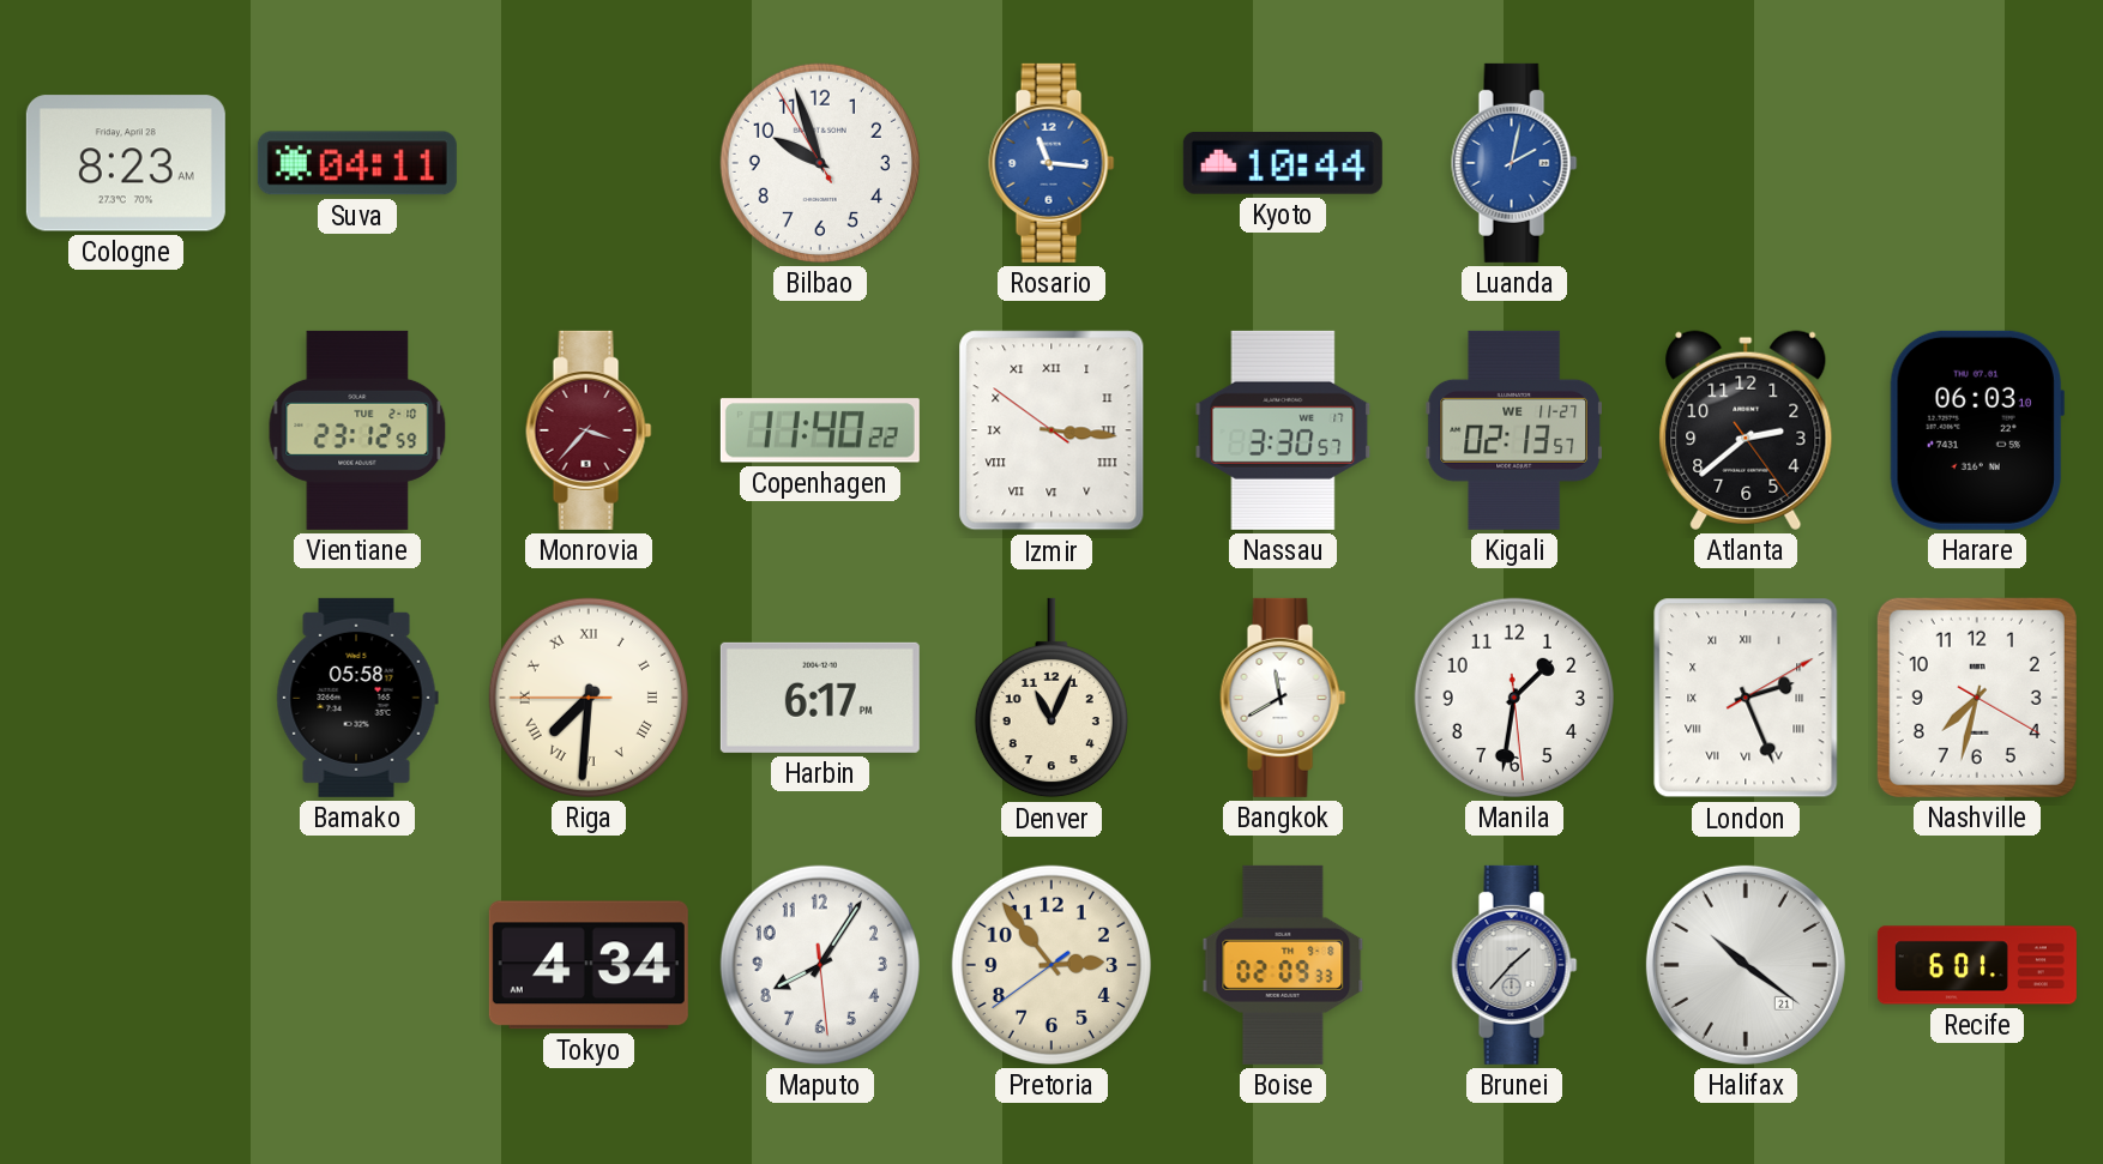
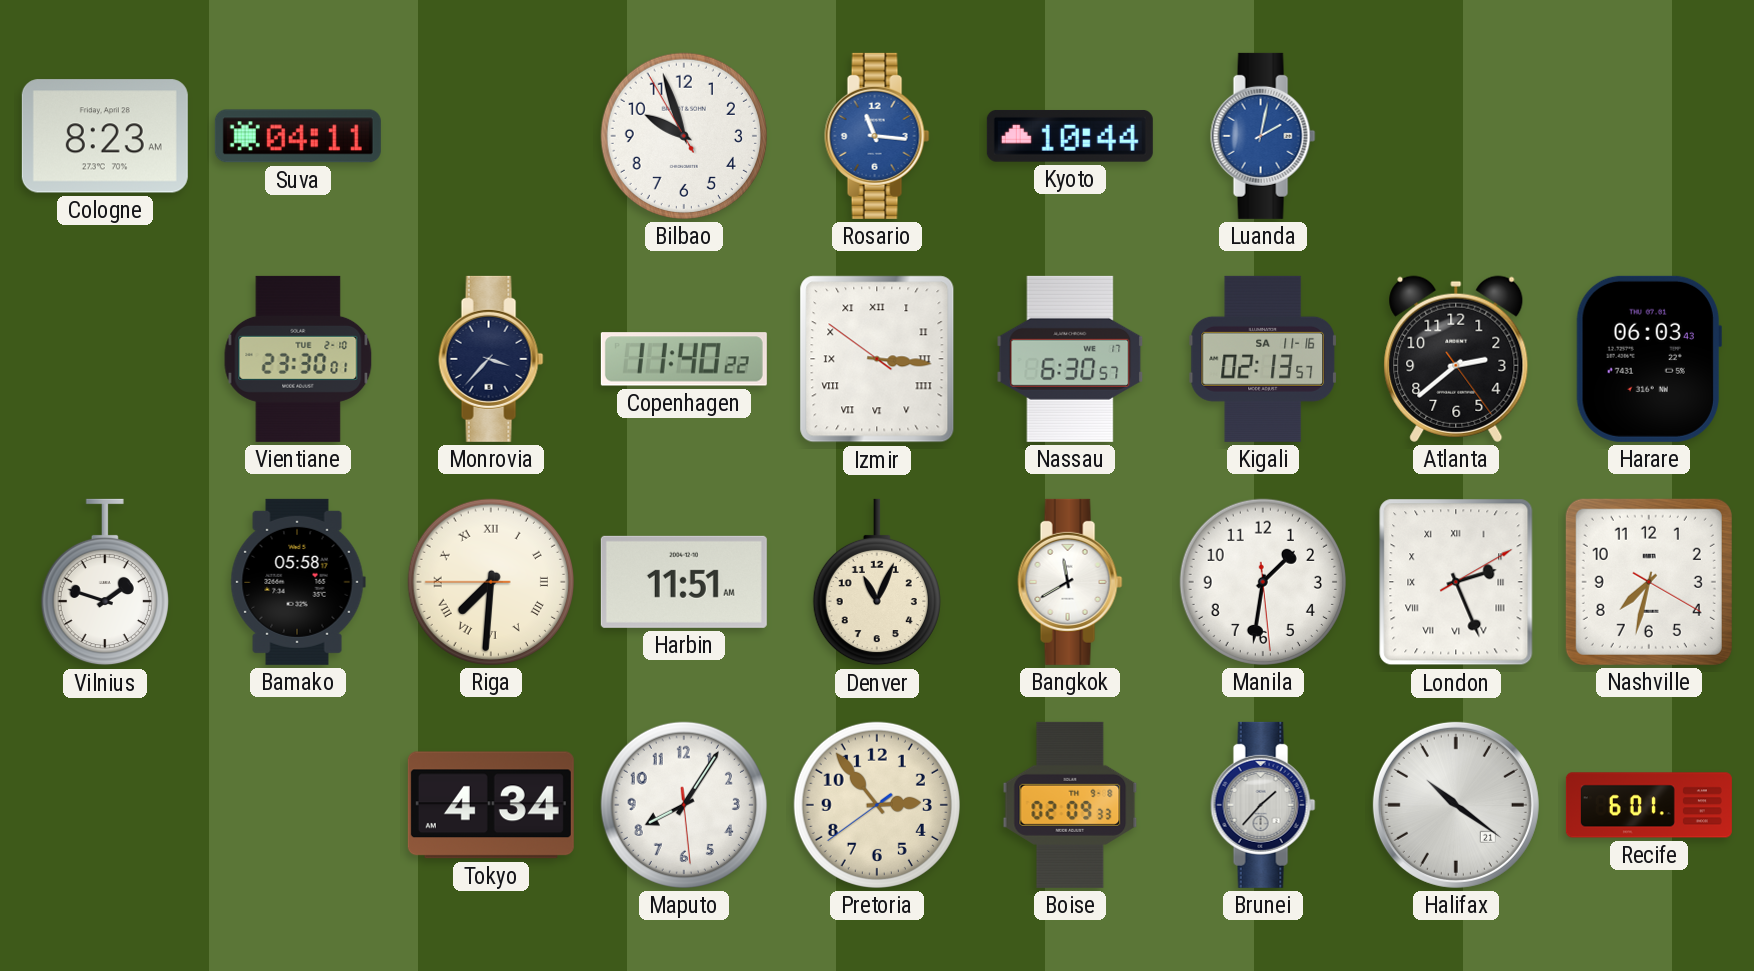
Vientiane: 23:12 -> 23:30
Monrovia dial: burgundy -> navy
Nassau: 3:30 -> 6:30
Kigali date: WE 11-27 -> SA 11-16
Harare: 06:03:10 -> 06:03:43
Vilnius: none -> 1:48
Harbin: 6:17 -> 11:51
